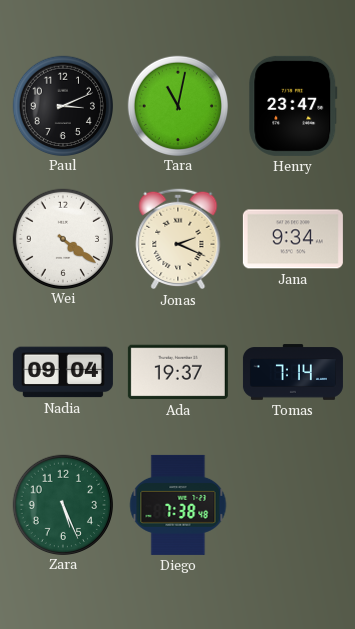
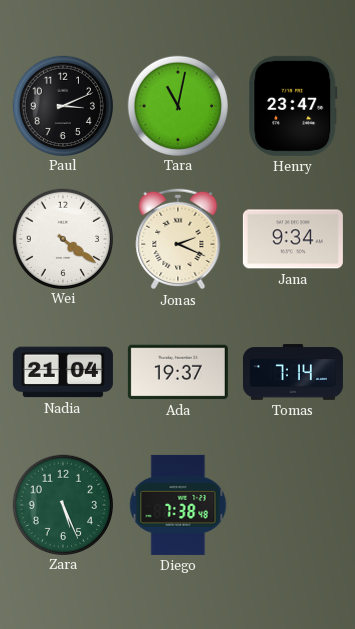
Nadia: 09:04 -> 21:04
